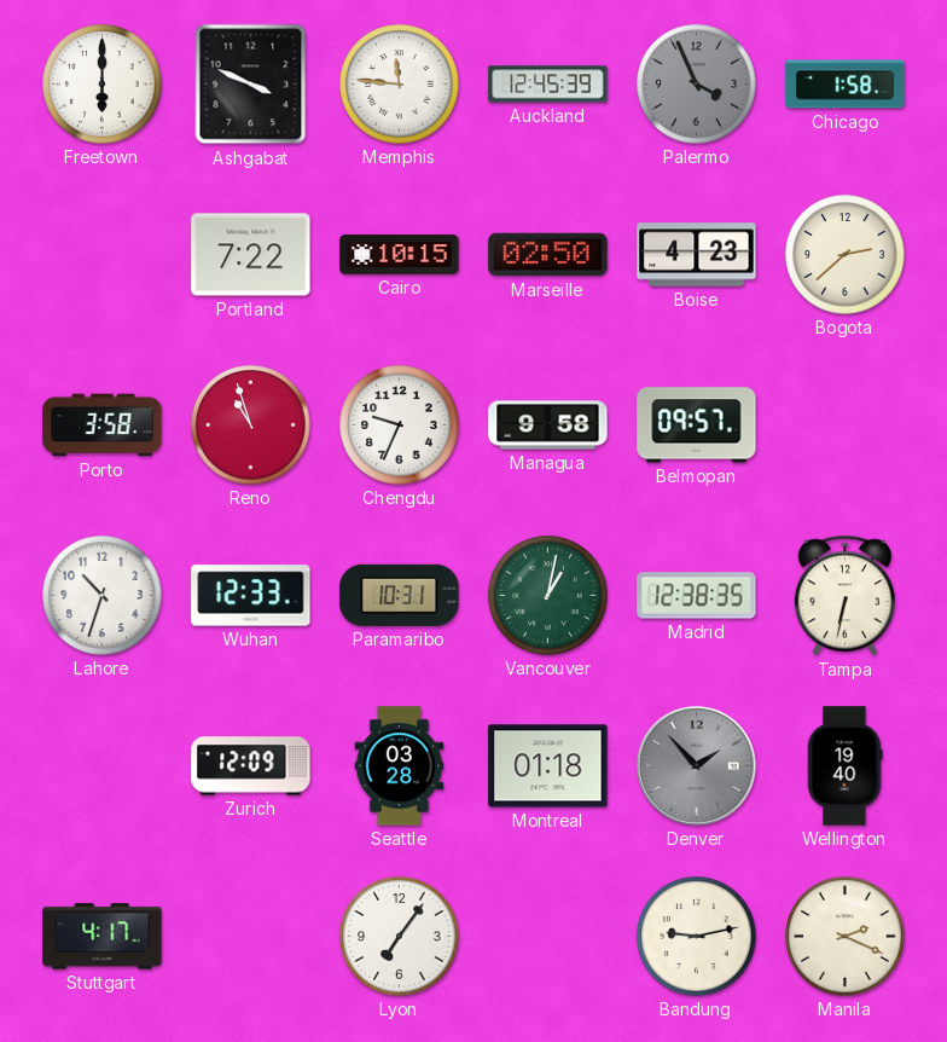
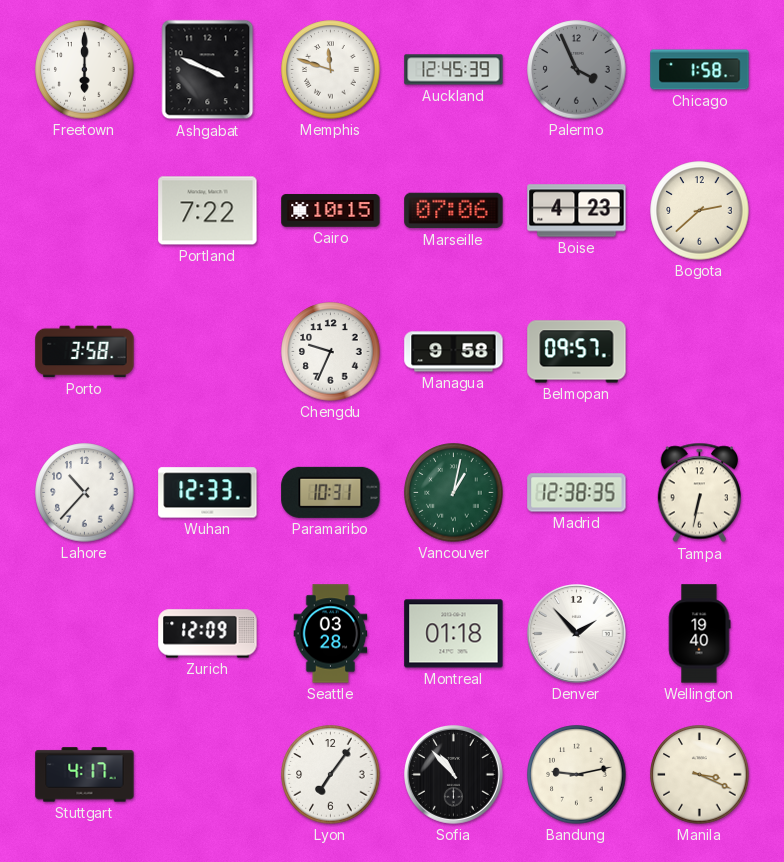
Memphis: 11:46 -> 11:48
Marseille: 02:50 -> 07:06
Reno: 10:57 -> none
Lahore: 10:33 -> 10:37
Denver dial: grey -> white
Sofia: none -> 10:53
Manila: 2:19 -> 3:19
